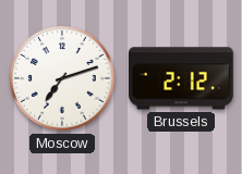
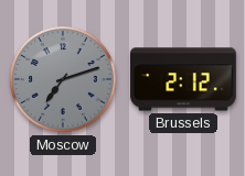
Moscow dial: white -> grey
